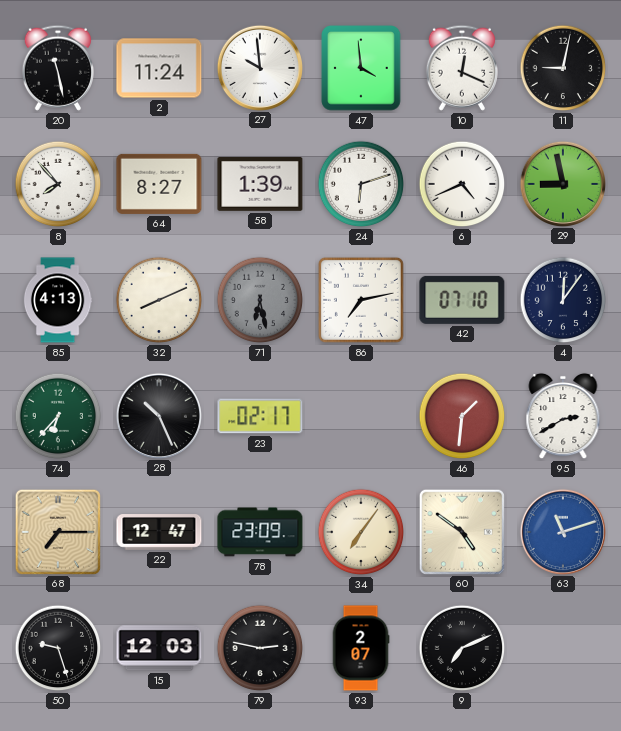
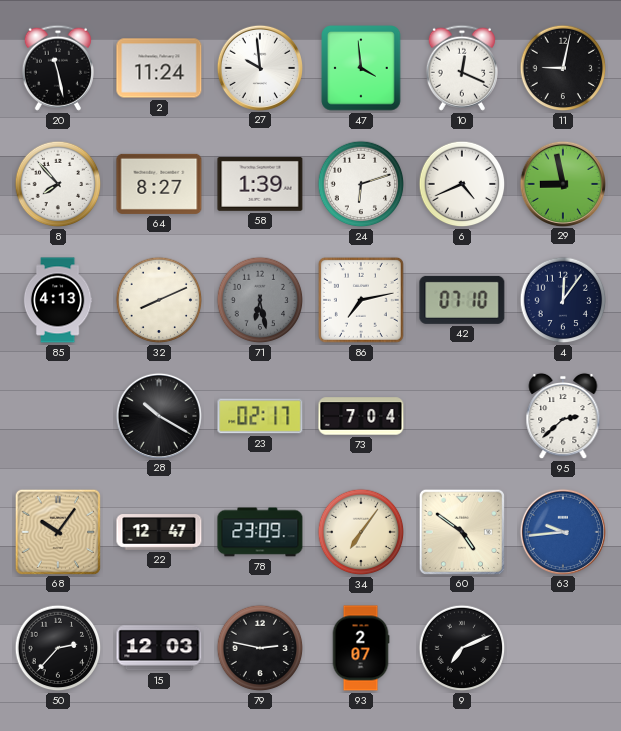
74: 6:37 -> none
28: 10:26 -> 10:20
73: none -> 7:04
46: 1:31 -> none
95: 2:40 -> 2:38
68: 7:15 -> 10:06
63: 11:12 -> 9:44
50: 9:27 -> 2:37
